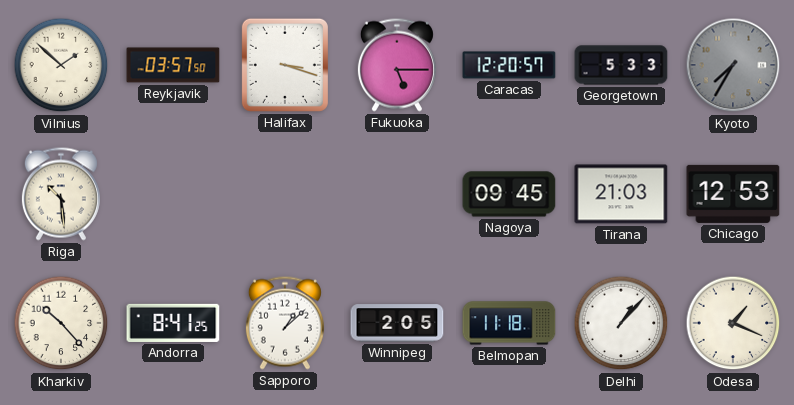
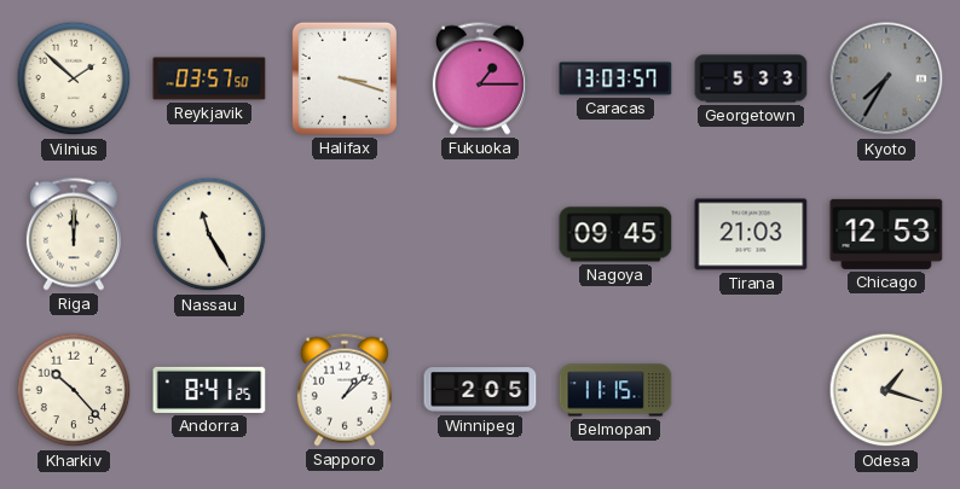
Fukuoka: 5:15 -> 1:15
Caracas: 12:20 -> 13:03
Riga: 10:29 -> 12:00
Nassau: none -> 11:25
Belmopan: 11:18 -> 11:15
Delhi: 1:07 -> none
Odesa: 1:19 -> 1:18
